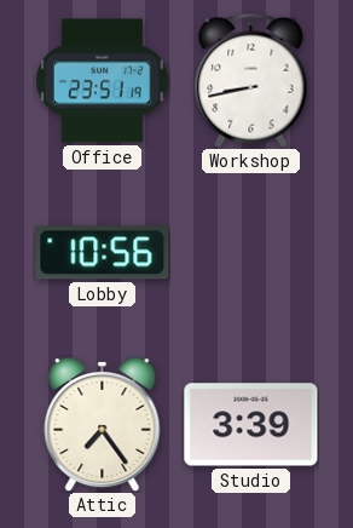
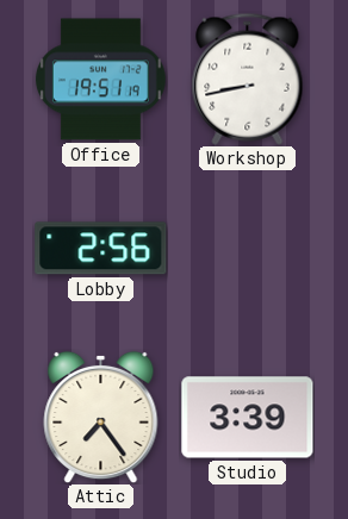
Office: 23:51 -> 19:51
Lobby: 10:56 -> 2:56
